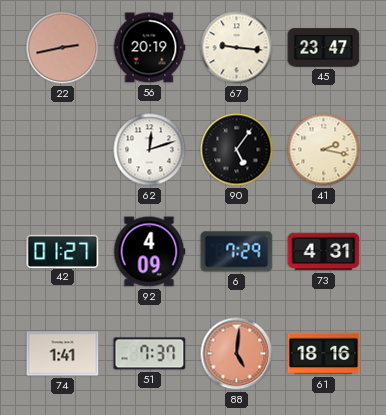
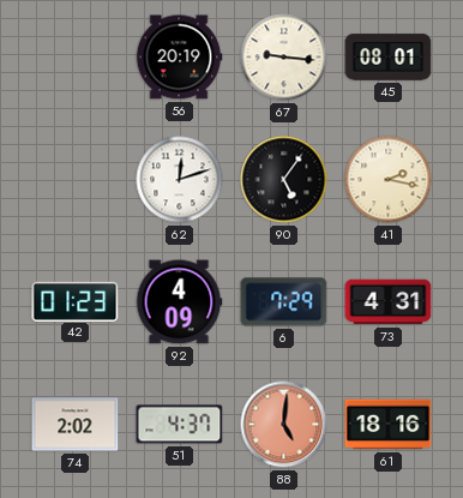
22: 2:43 -> none
45: 23:47 -> 08:01
42: 01:27 -> 01:23
74: 1:41 -> 2:02
51: 7:37 -> 4:37
